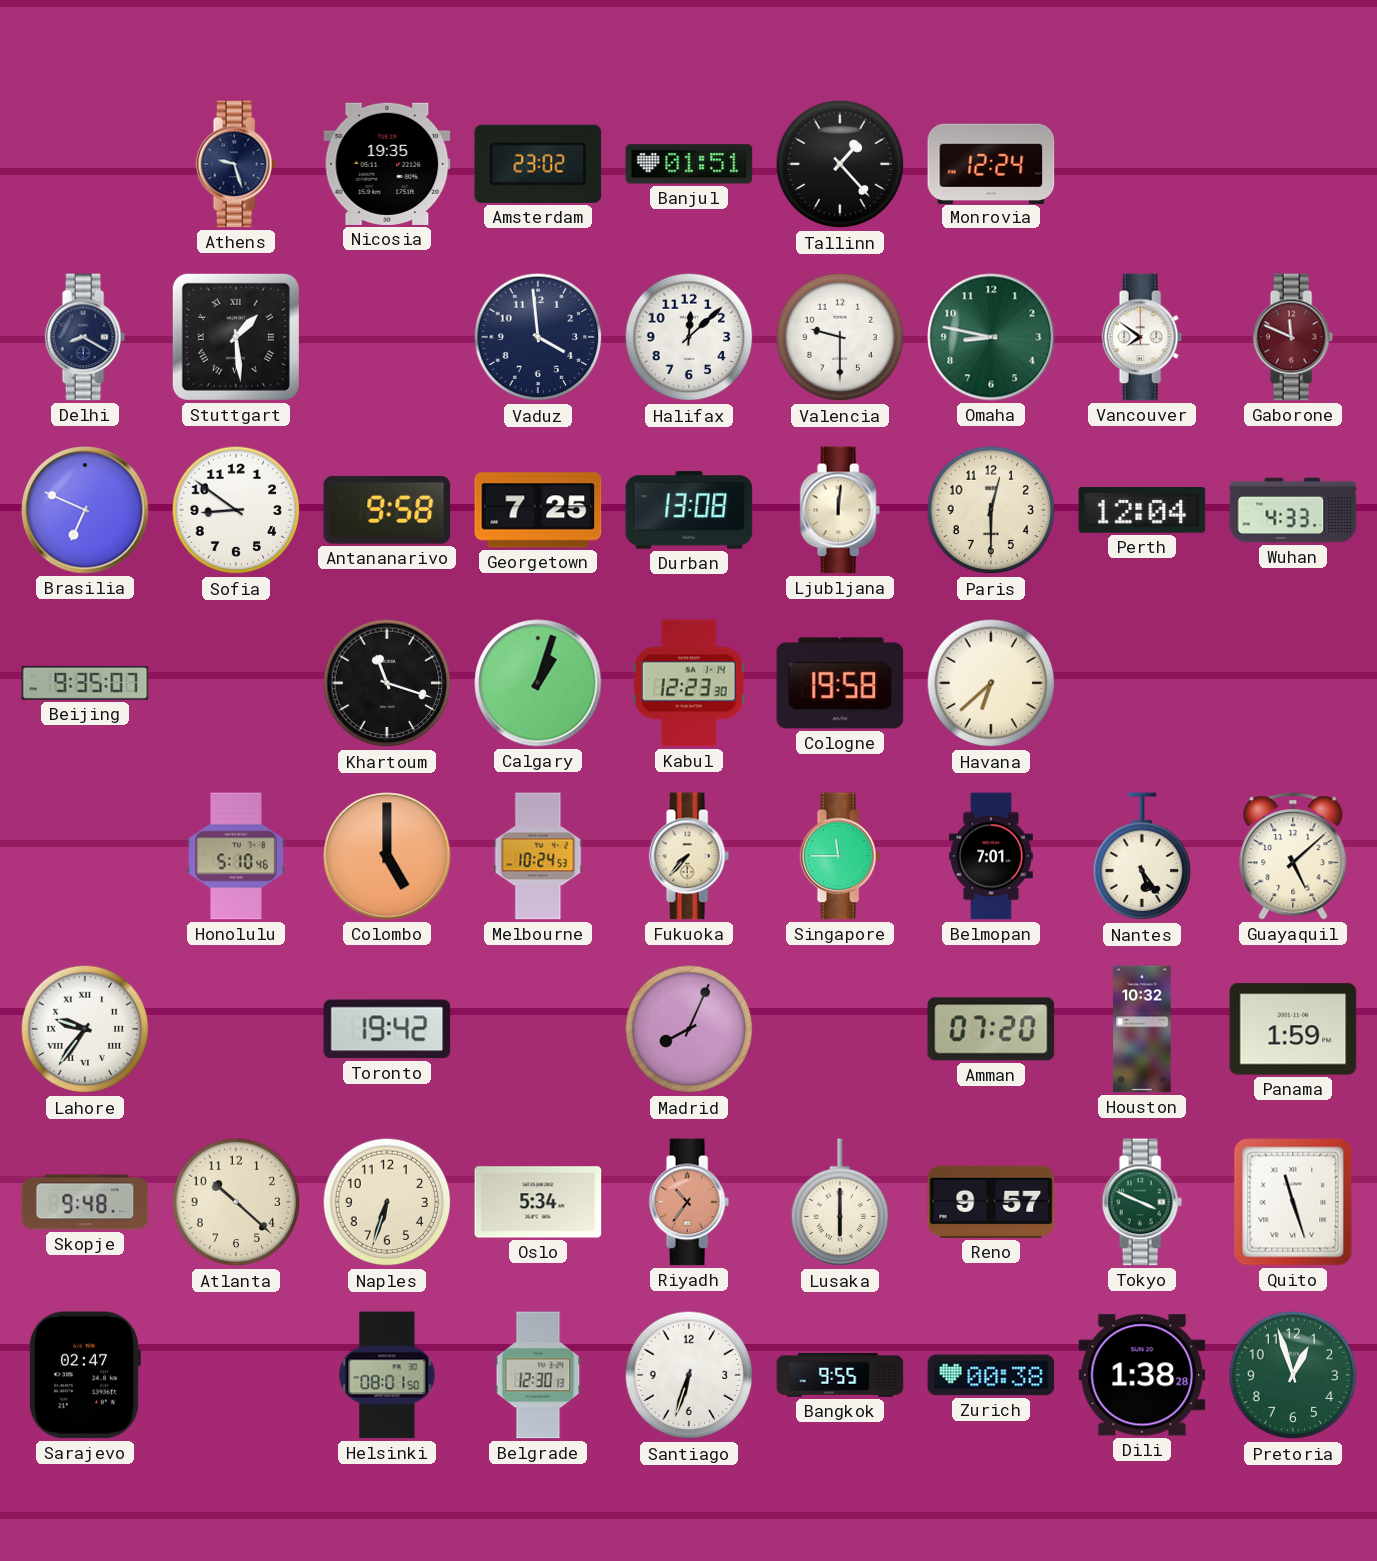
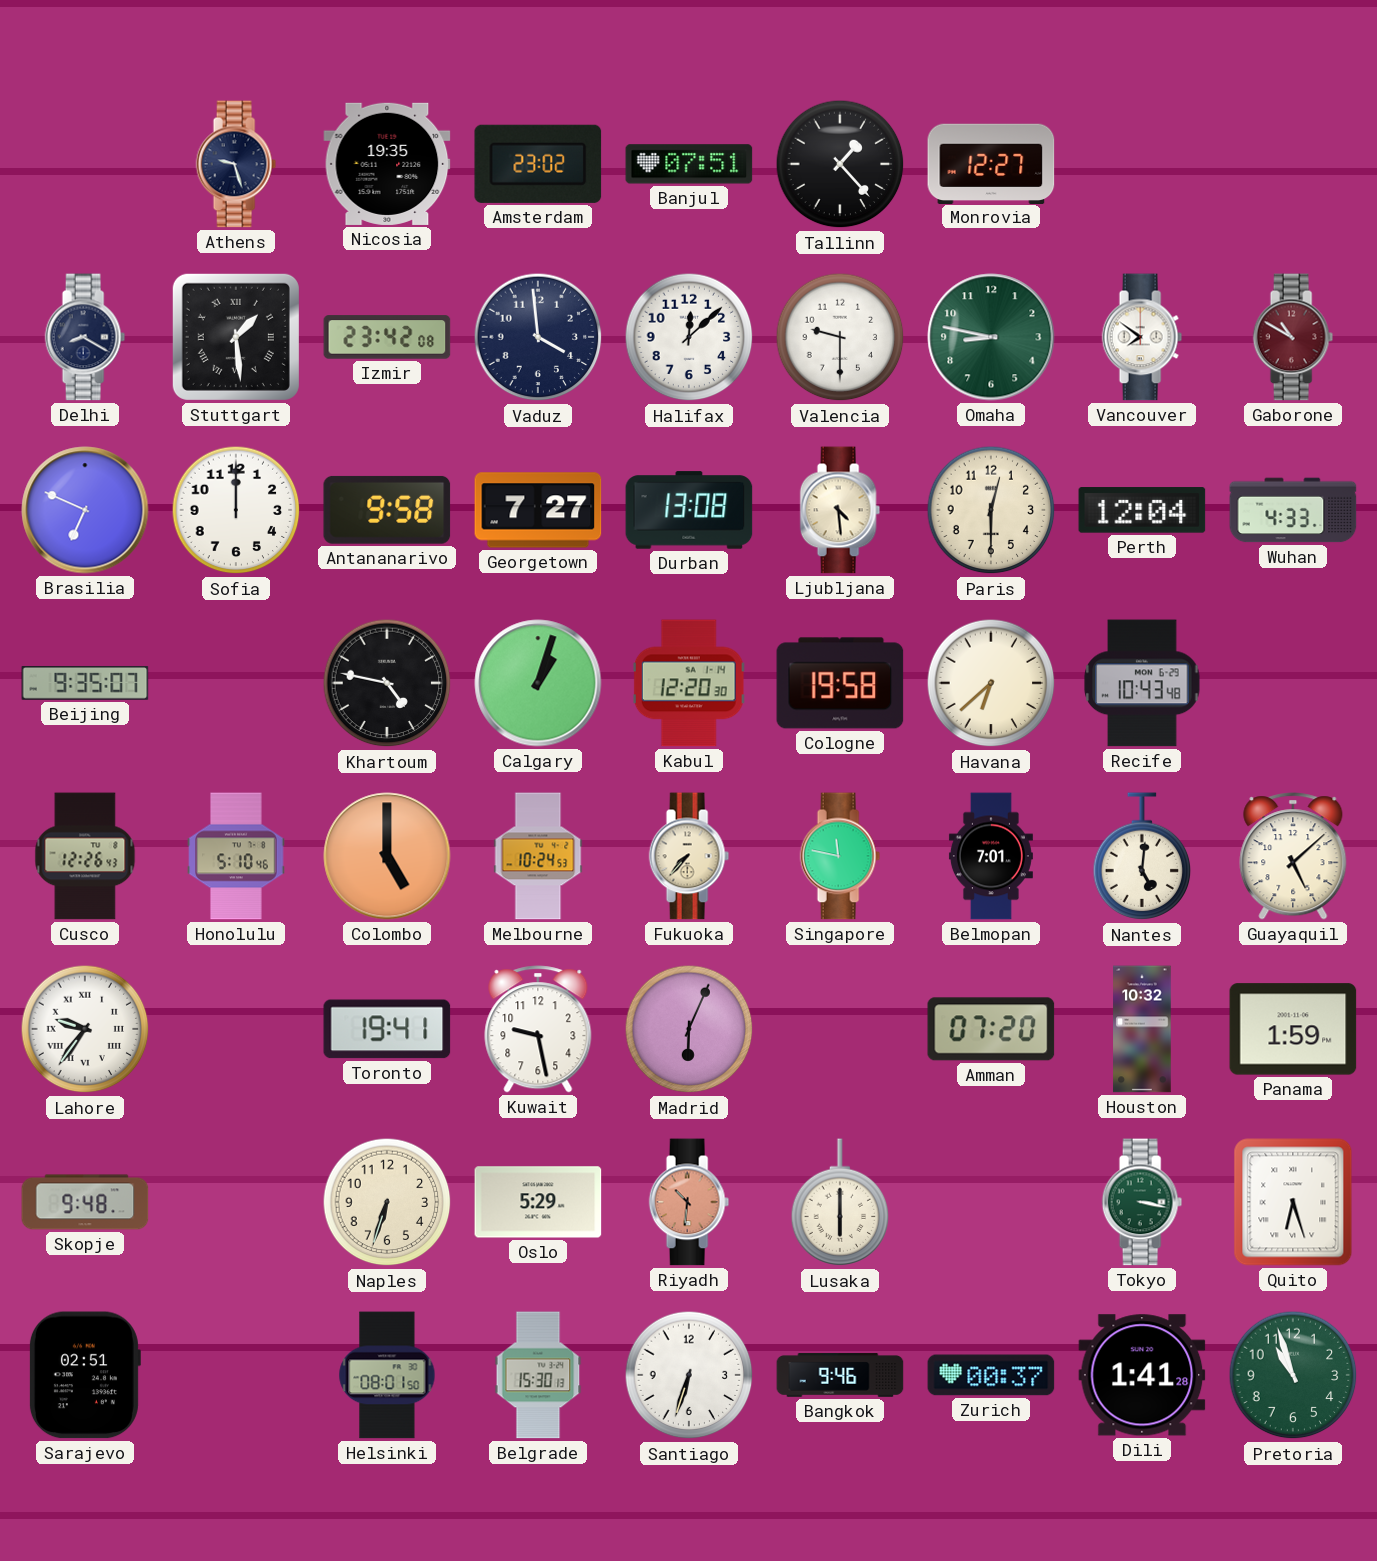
Banjul: 01:51 -> 07:51
Monrovia: 12:24 -> 12:27
Izmir: none -> 23:42
Gaborone: 11:49 -> 10:50
Sofia: 8:51 -> 12:00
Georgetown: 7:25 -> 7:27
Ljubljana: 12:01 -> 4:29
Khartoum: 11:18 -> 4:47
Kabul: 12:23 -> 12:20
Recife: none -> 10:43
Cusco: none -> 12:26
Singapore: 11:45 -> 11:47
Nantes: 5:24 -> 5:01
Toronto: 19:42 -> 19:41
Kuwait: none -> 9:28
Madrid: 8:04 -> 6:04
Atlanta: 10:22 -> none
Oslo: 5:34 -> 5:29
Riyadh: 10:36 -> 10:31
Reno: 9:57 -> none
Tokyo: 3:49 -> 3:17
Quito: 11:27 -> 6:27
Sarajevo: 02:47 -> 02:51
Belgrade: 12:30 -> 15:30
Bangkok: 9:55 -> 9:46
Zurich: 00:38 -> 00:37
Dili: 1:38 -> 1:41
Pretoria: 12:57 -> 10:57
